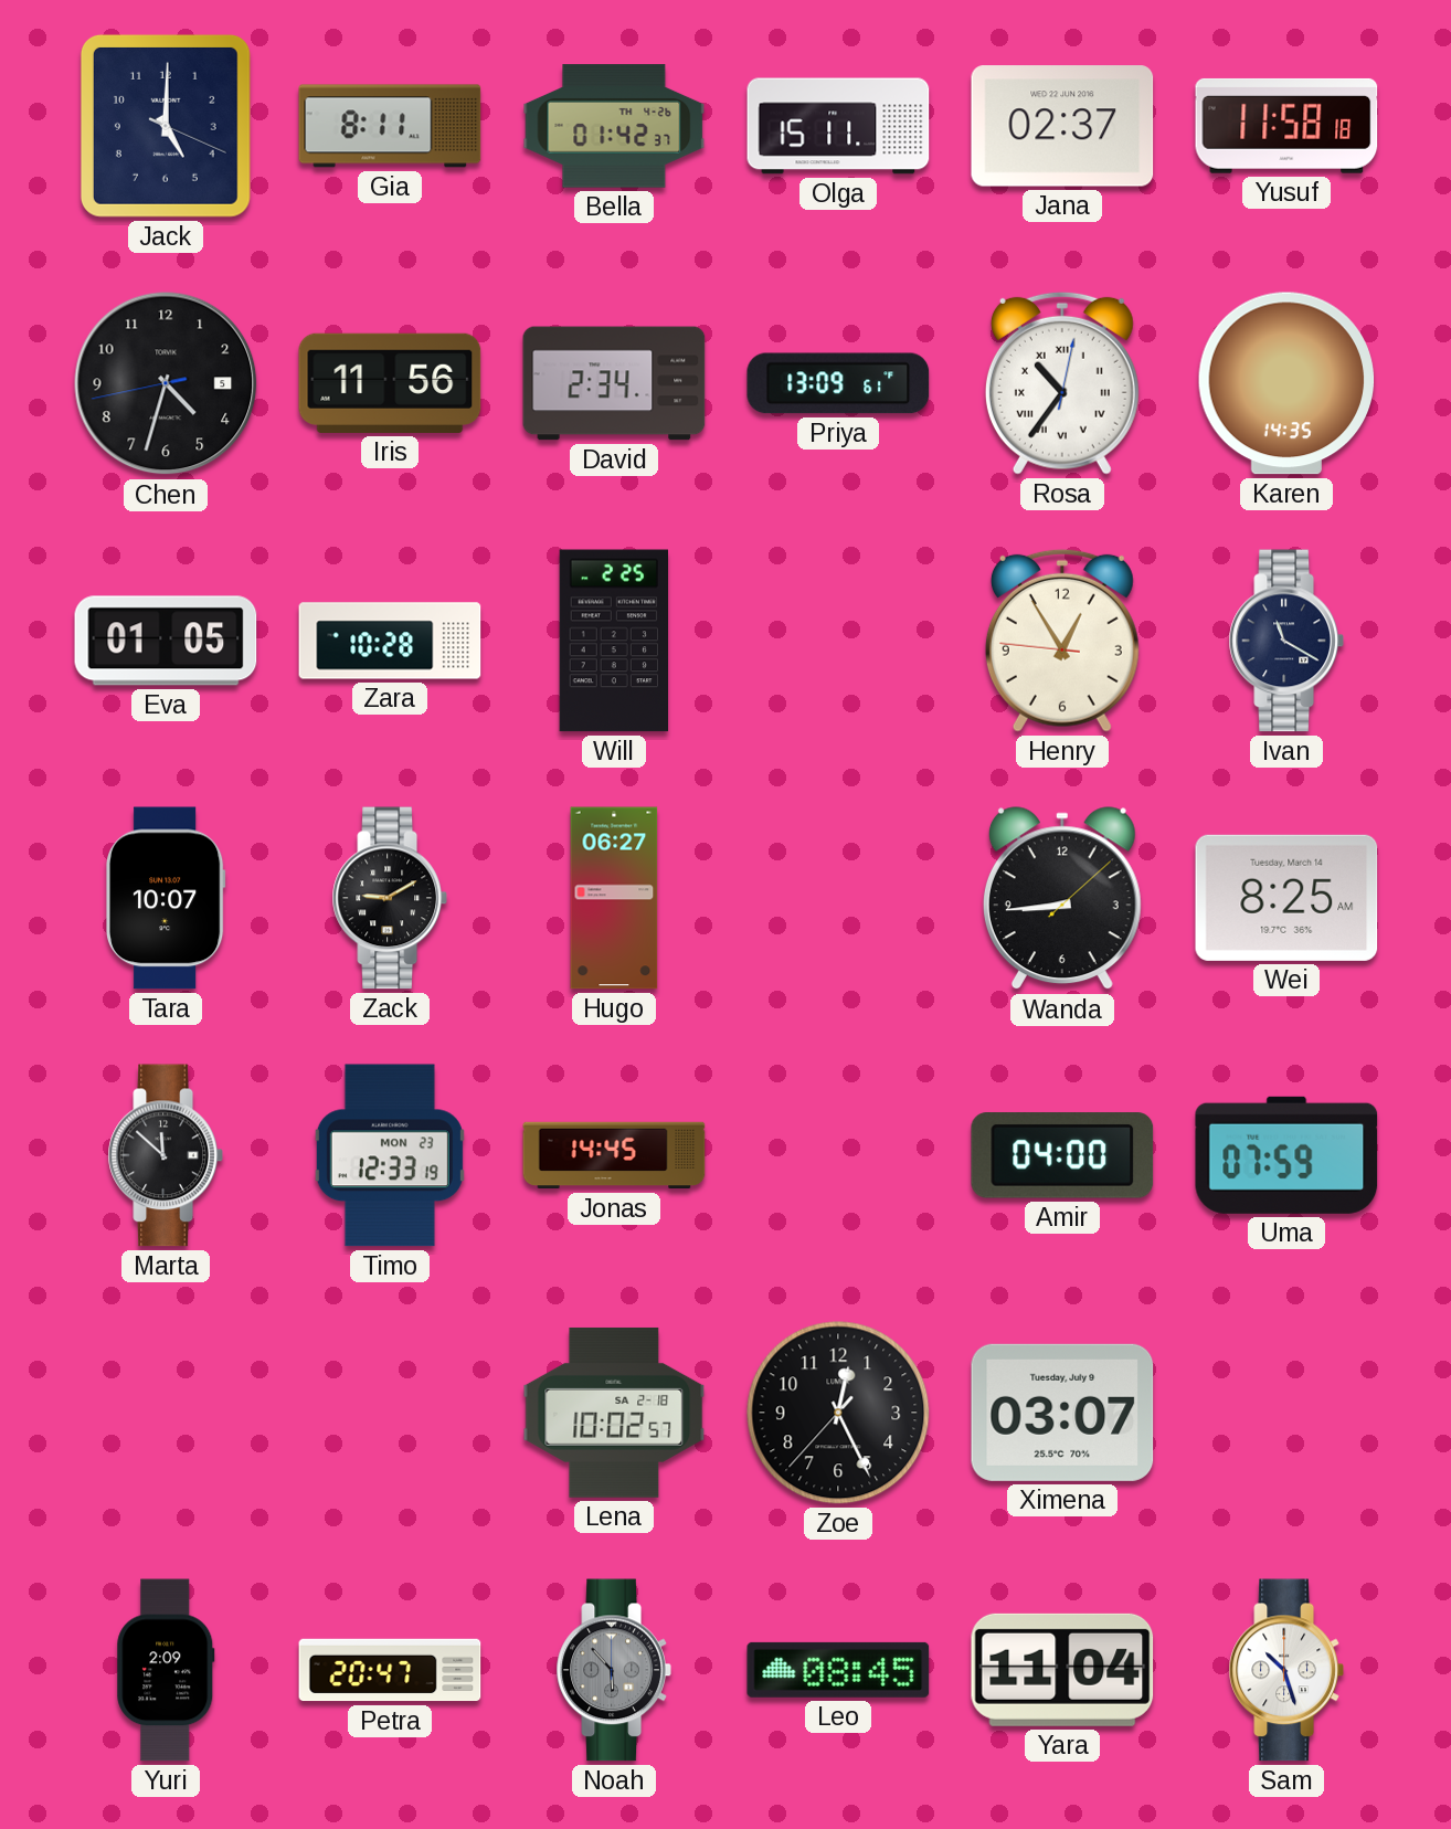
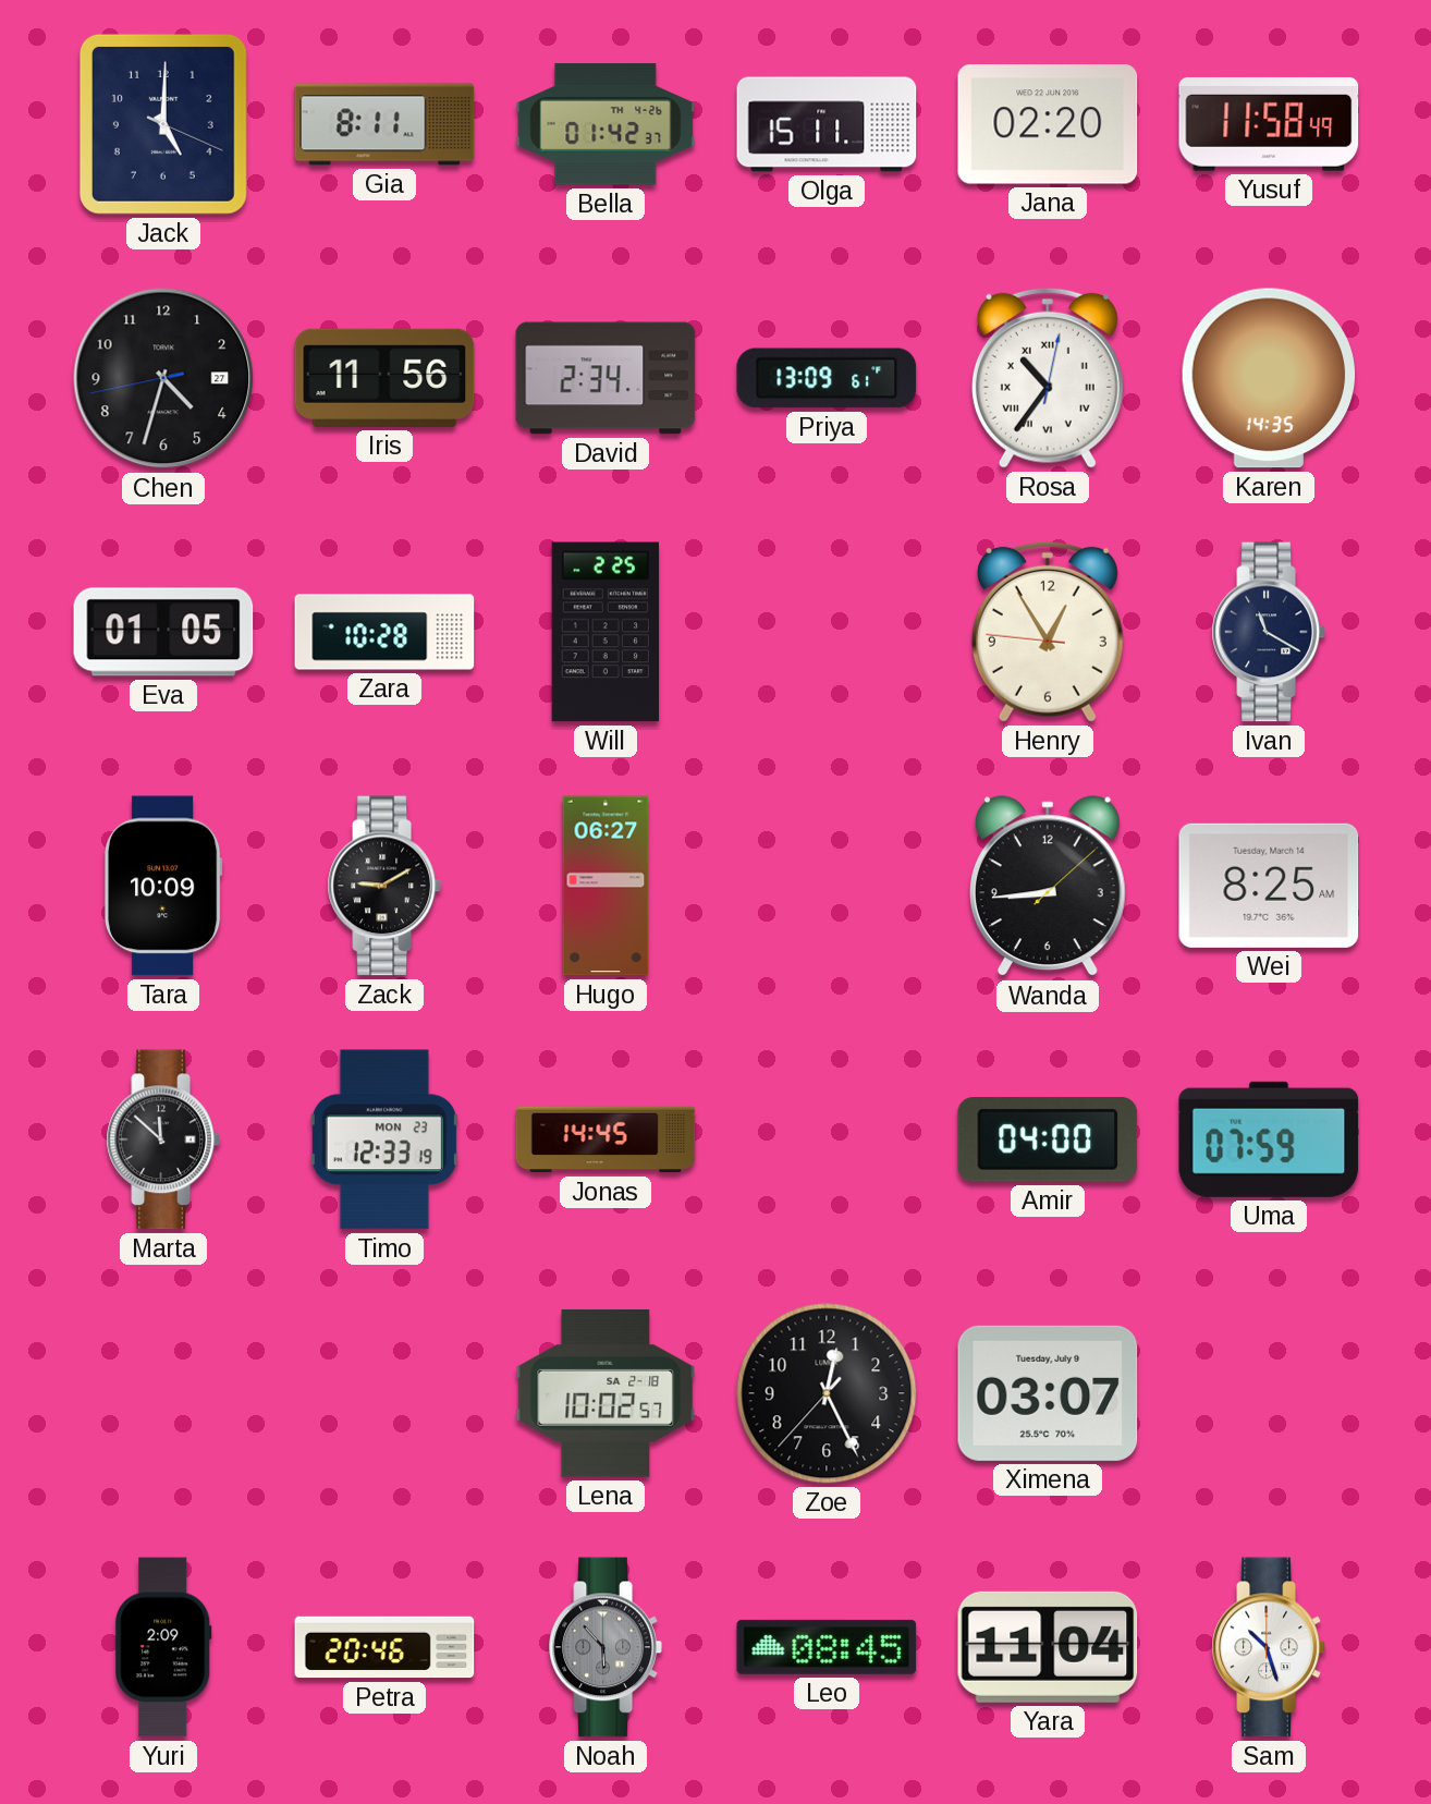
Jana: 02:37 -> 02:20
Yusuf: 11:58:18 -> 11:58:49
Chen date: 5 -> 27
Tara: 10:07 -> 10:09
Petra: 20:47 -> 20:46
